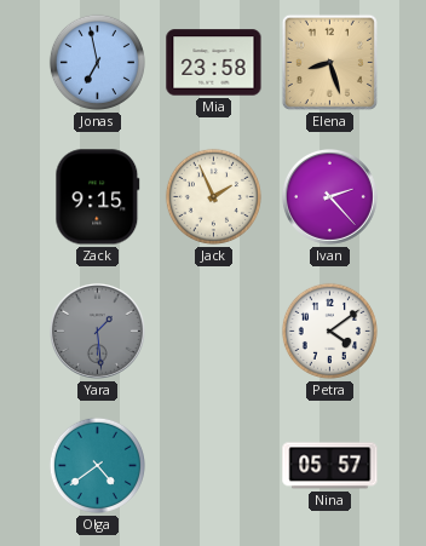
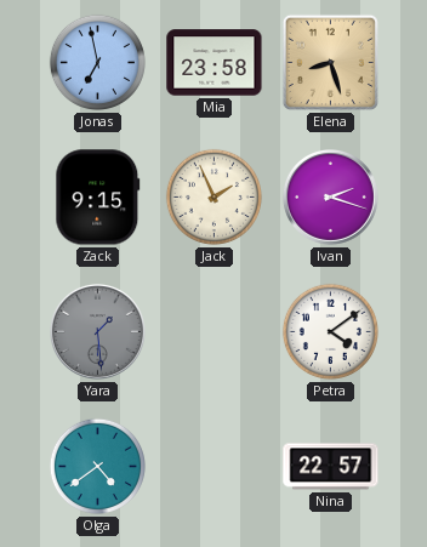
Ivan: 2:23 -> 2:18
Nina: 05:57 -> 22:57
